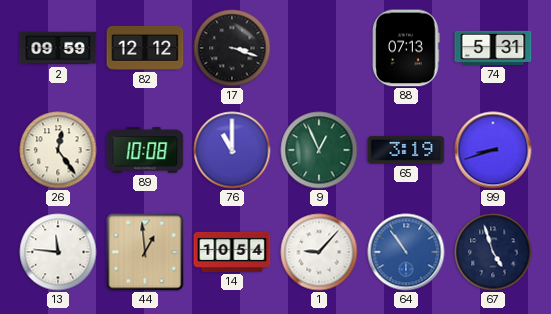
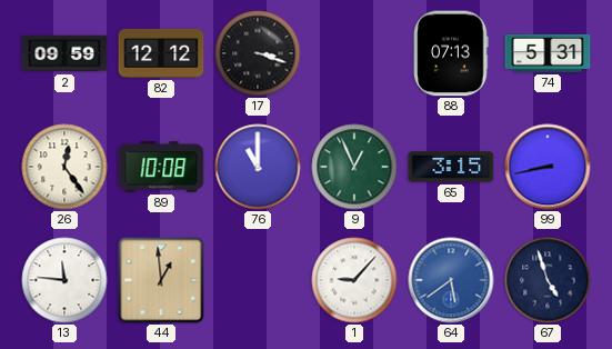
65: 3:19 -> 3:15
99: 8:42 -> 8:43
14: 10:54 -> none
64: 10:54 -> 5:39
